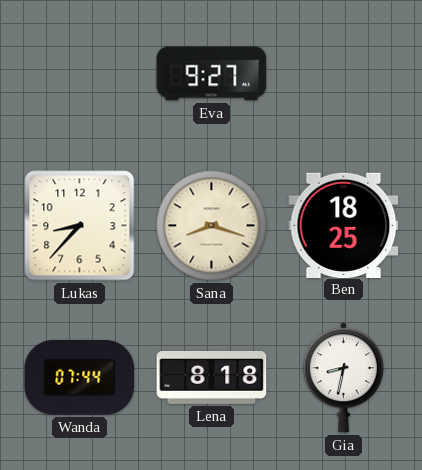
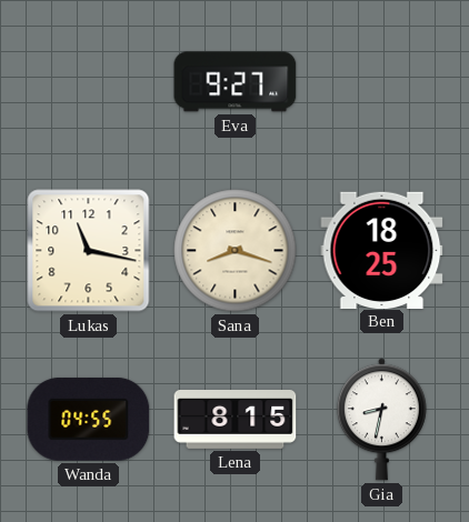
Lukas: 8:37 -> 11:17
Wanda: 07:44 -> 04:55
Lena: 8:18 -> 8:15
